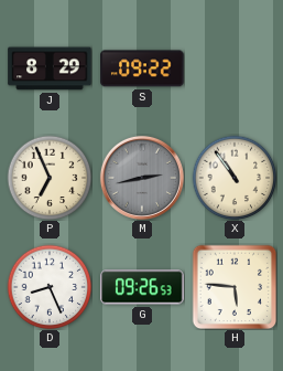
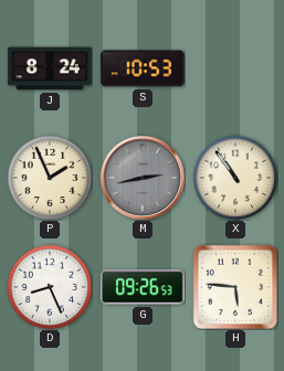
J: 8:29 -> 8:24
S: 09:22 -> 10:53
P: 6:56 -> 1:56
